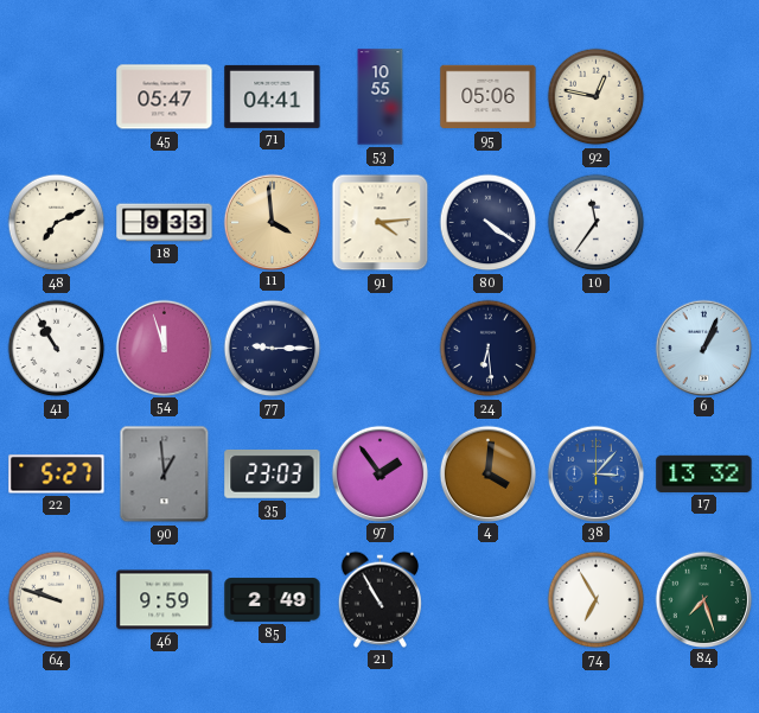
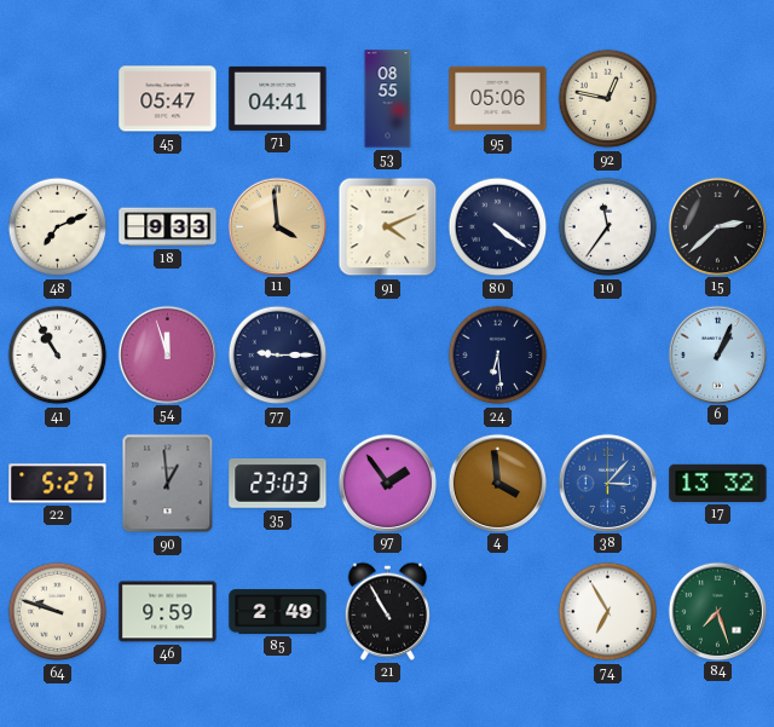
53: 10:55 -> 08:55
91: 4:14 -> 4:11
15: none -> 2:38
4: 4:01 -> 3:59
